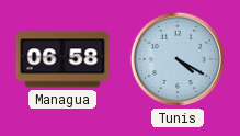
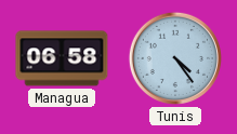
Tunis: 4:20 -> 4:24
